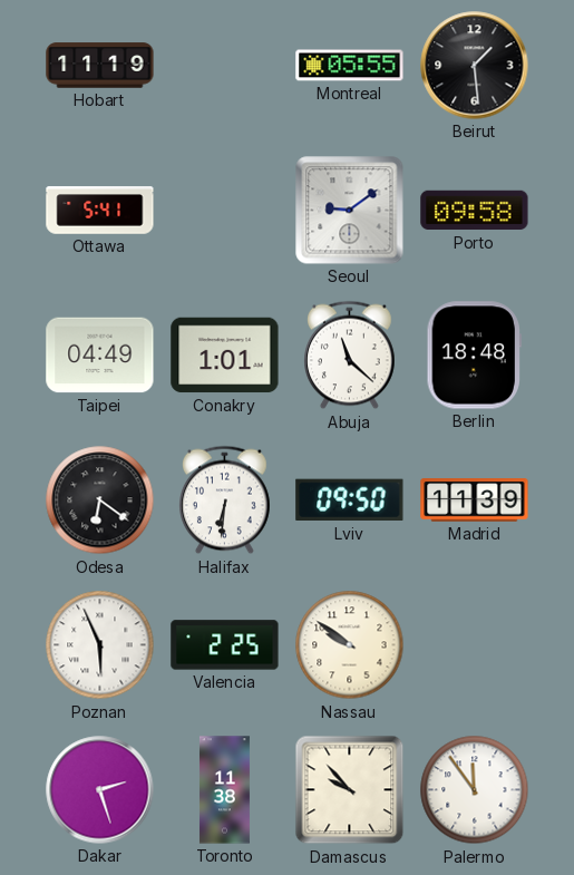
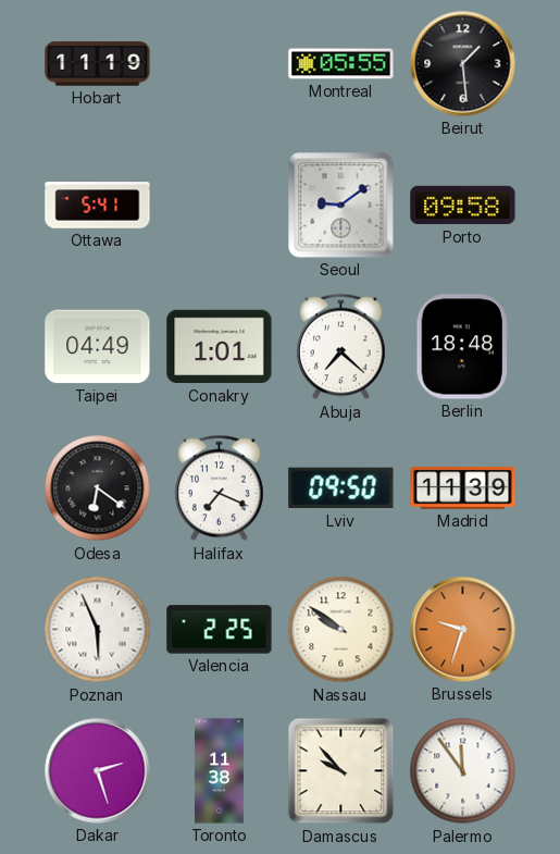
Abuja: 11:22 -> 7:22
Halifax: 6:31 -> 7:19
Brussels: none -> 9:33
